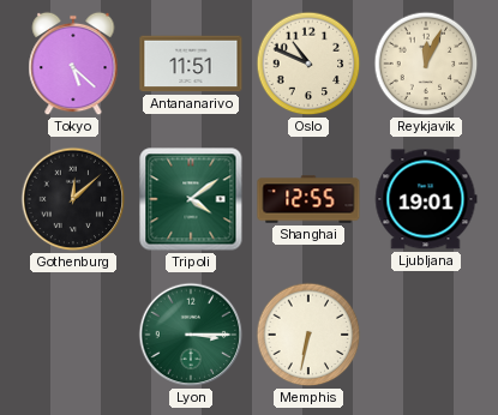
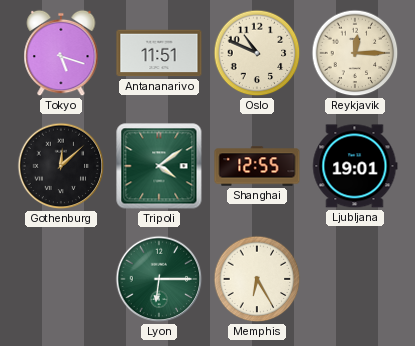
Tokyo: 5:22 -> 5:18
Reykjavik: 12:04 -> 12:15
Lyon: 3:15 -> 6:15
Memphis: 6:32 -> 6:25
